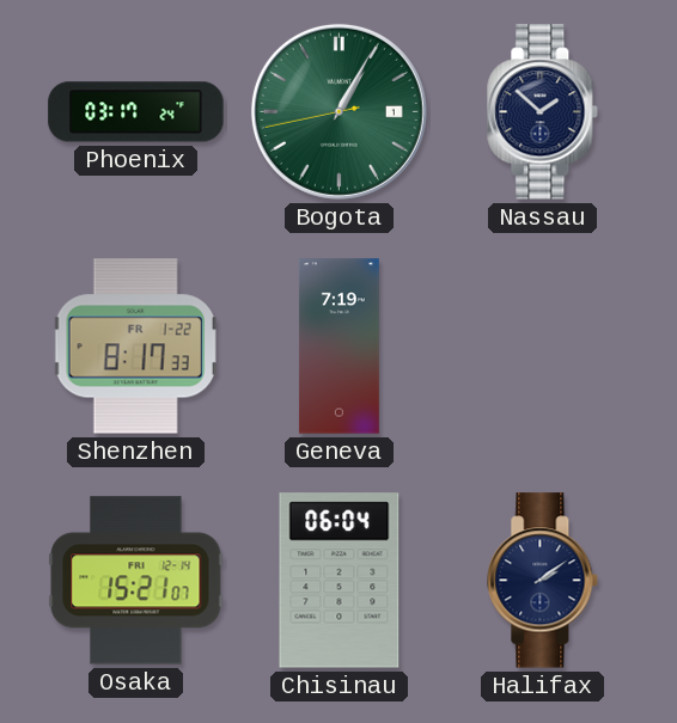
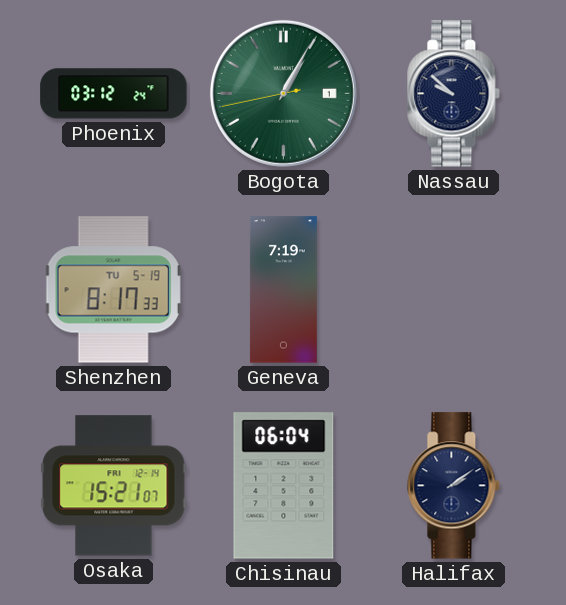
Phoenix: 03:17 -> 03:12
Nassau: 1:52 -> 9:52
Shenzhen date: FR 1-22 -> TU 5-19
